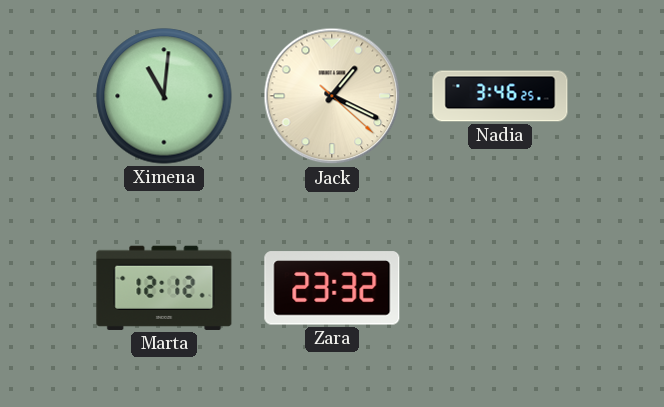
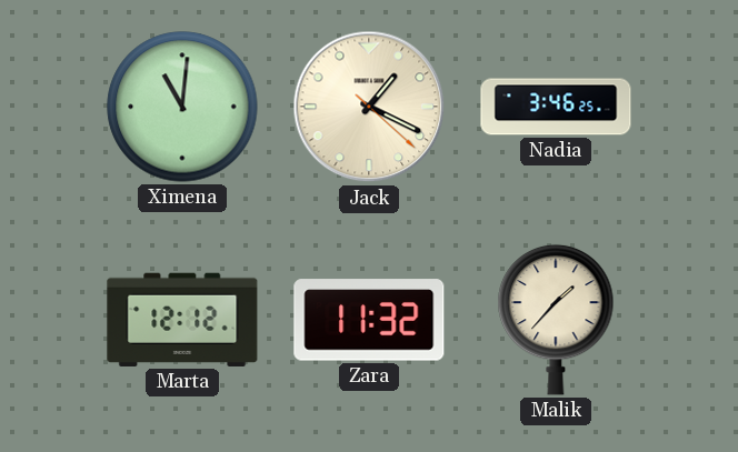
Zara: 23:32 -> 11:32
Malik: none -> 1:37
